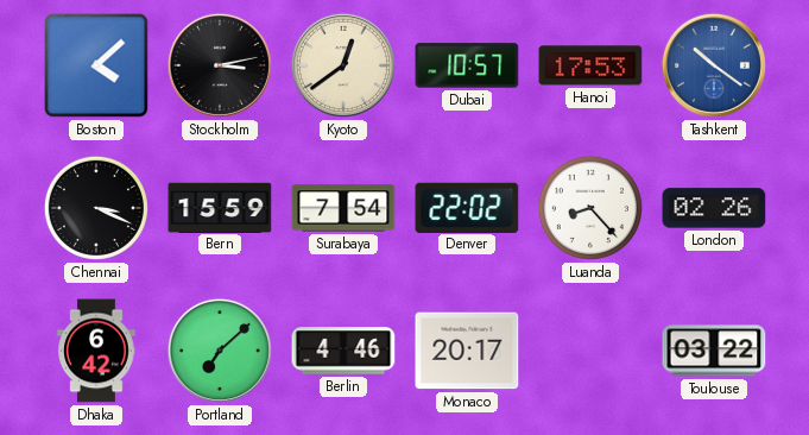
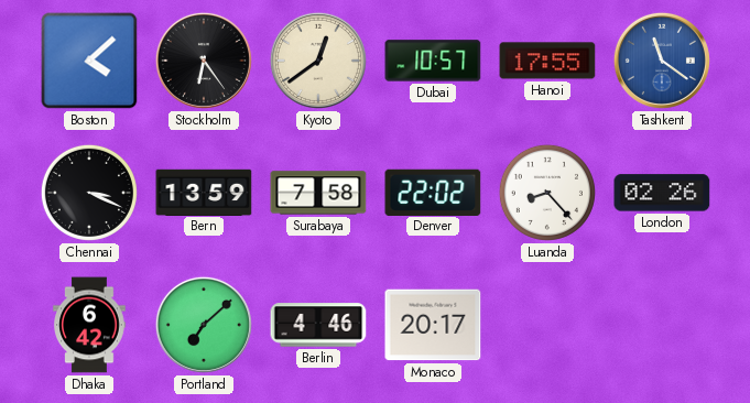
Stockholm: 3:13 -> 6:24
Hanoi: 17:53 -> 17:55
Tashkent: 10:21 -> 11:21
Bern: 15:59 -> 13:59
Surabaya: 7:54 -> 7:58
Toulouse: 03:22 -> none
